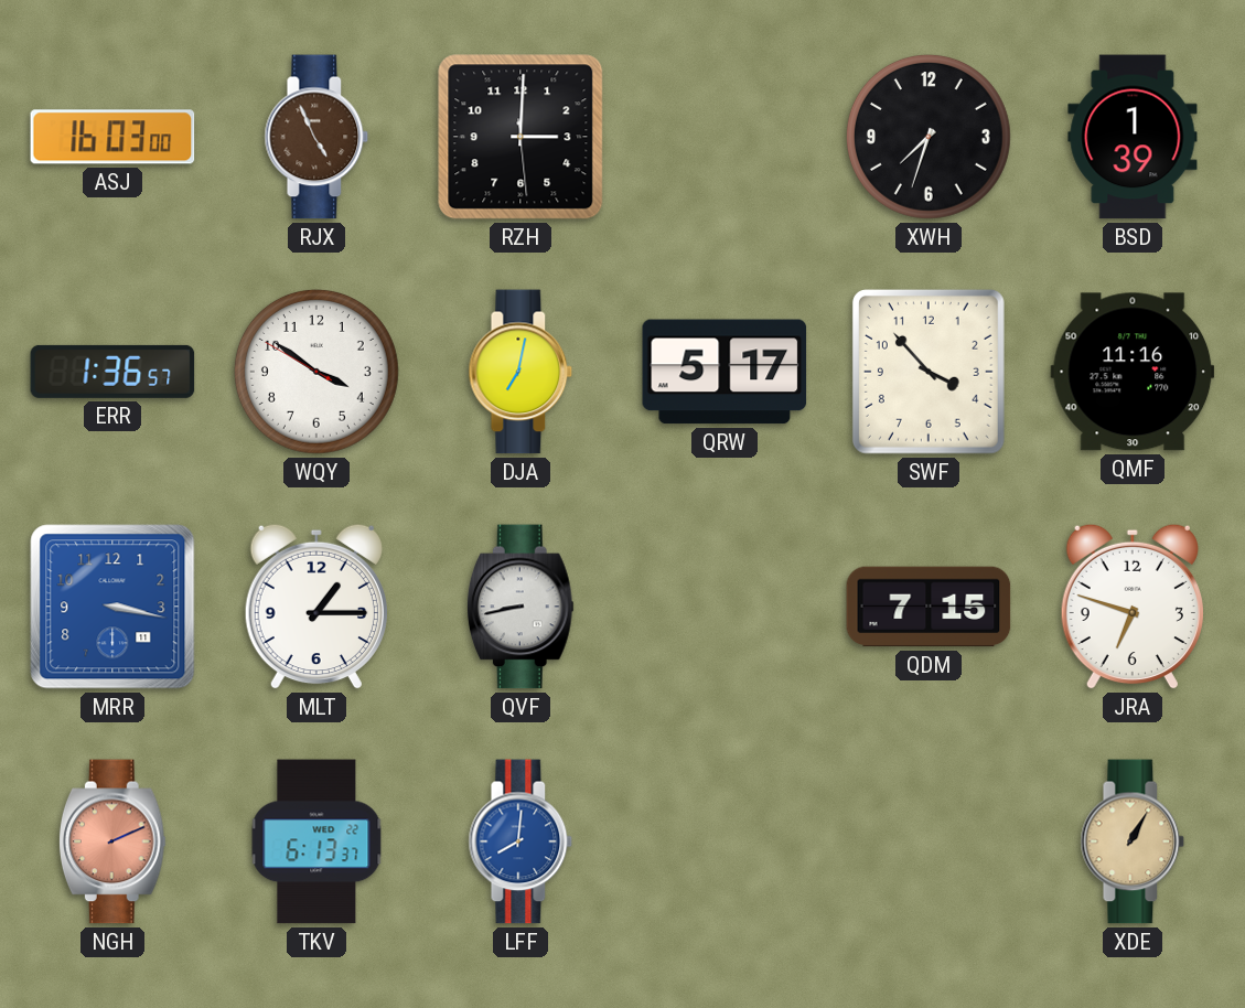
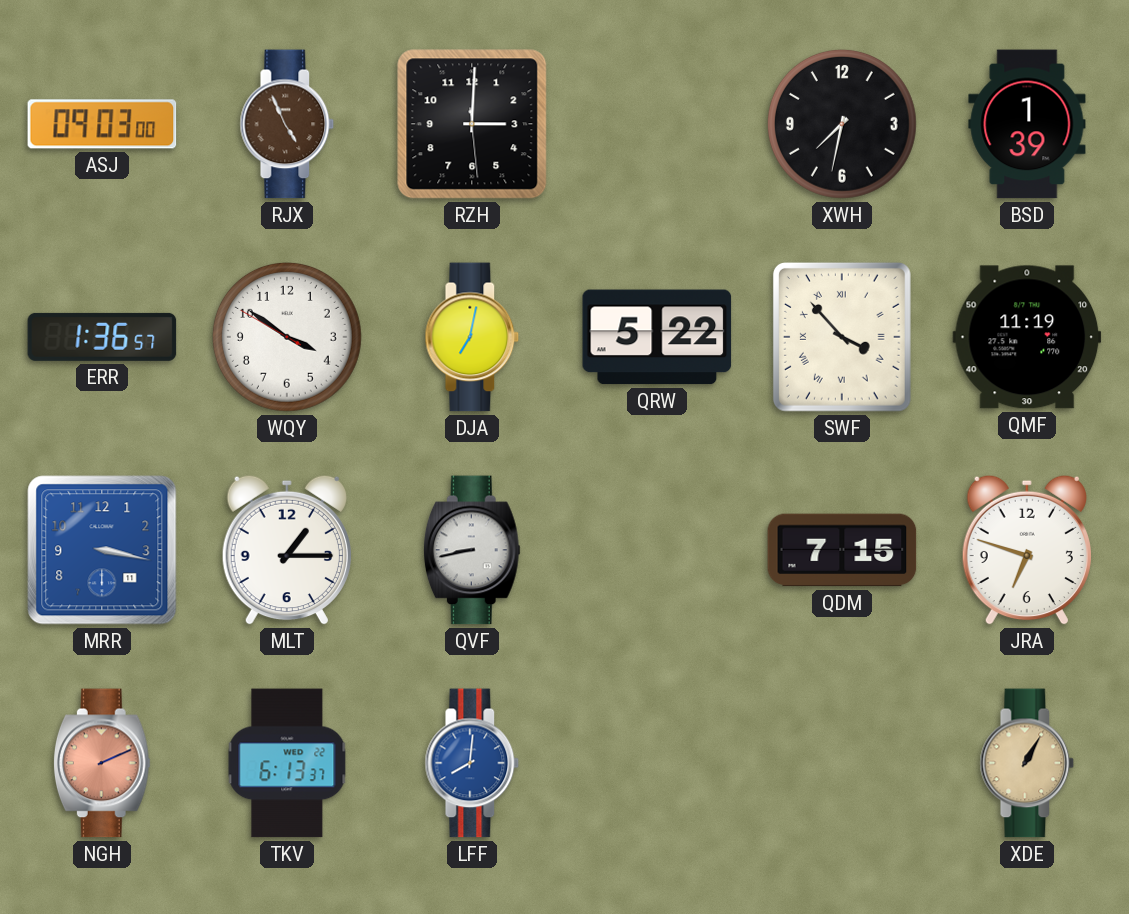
ASJ: 16:03 -> 09:03
XWH: 7:33 -> 7:32
QRW: 5:17 -> 5:22
SWF numerals: Arabic -> Roman
QMF: 11:16 -> 11:19
